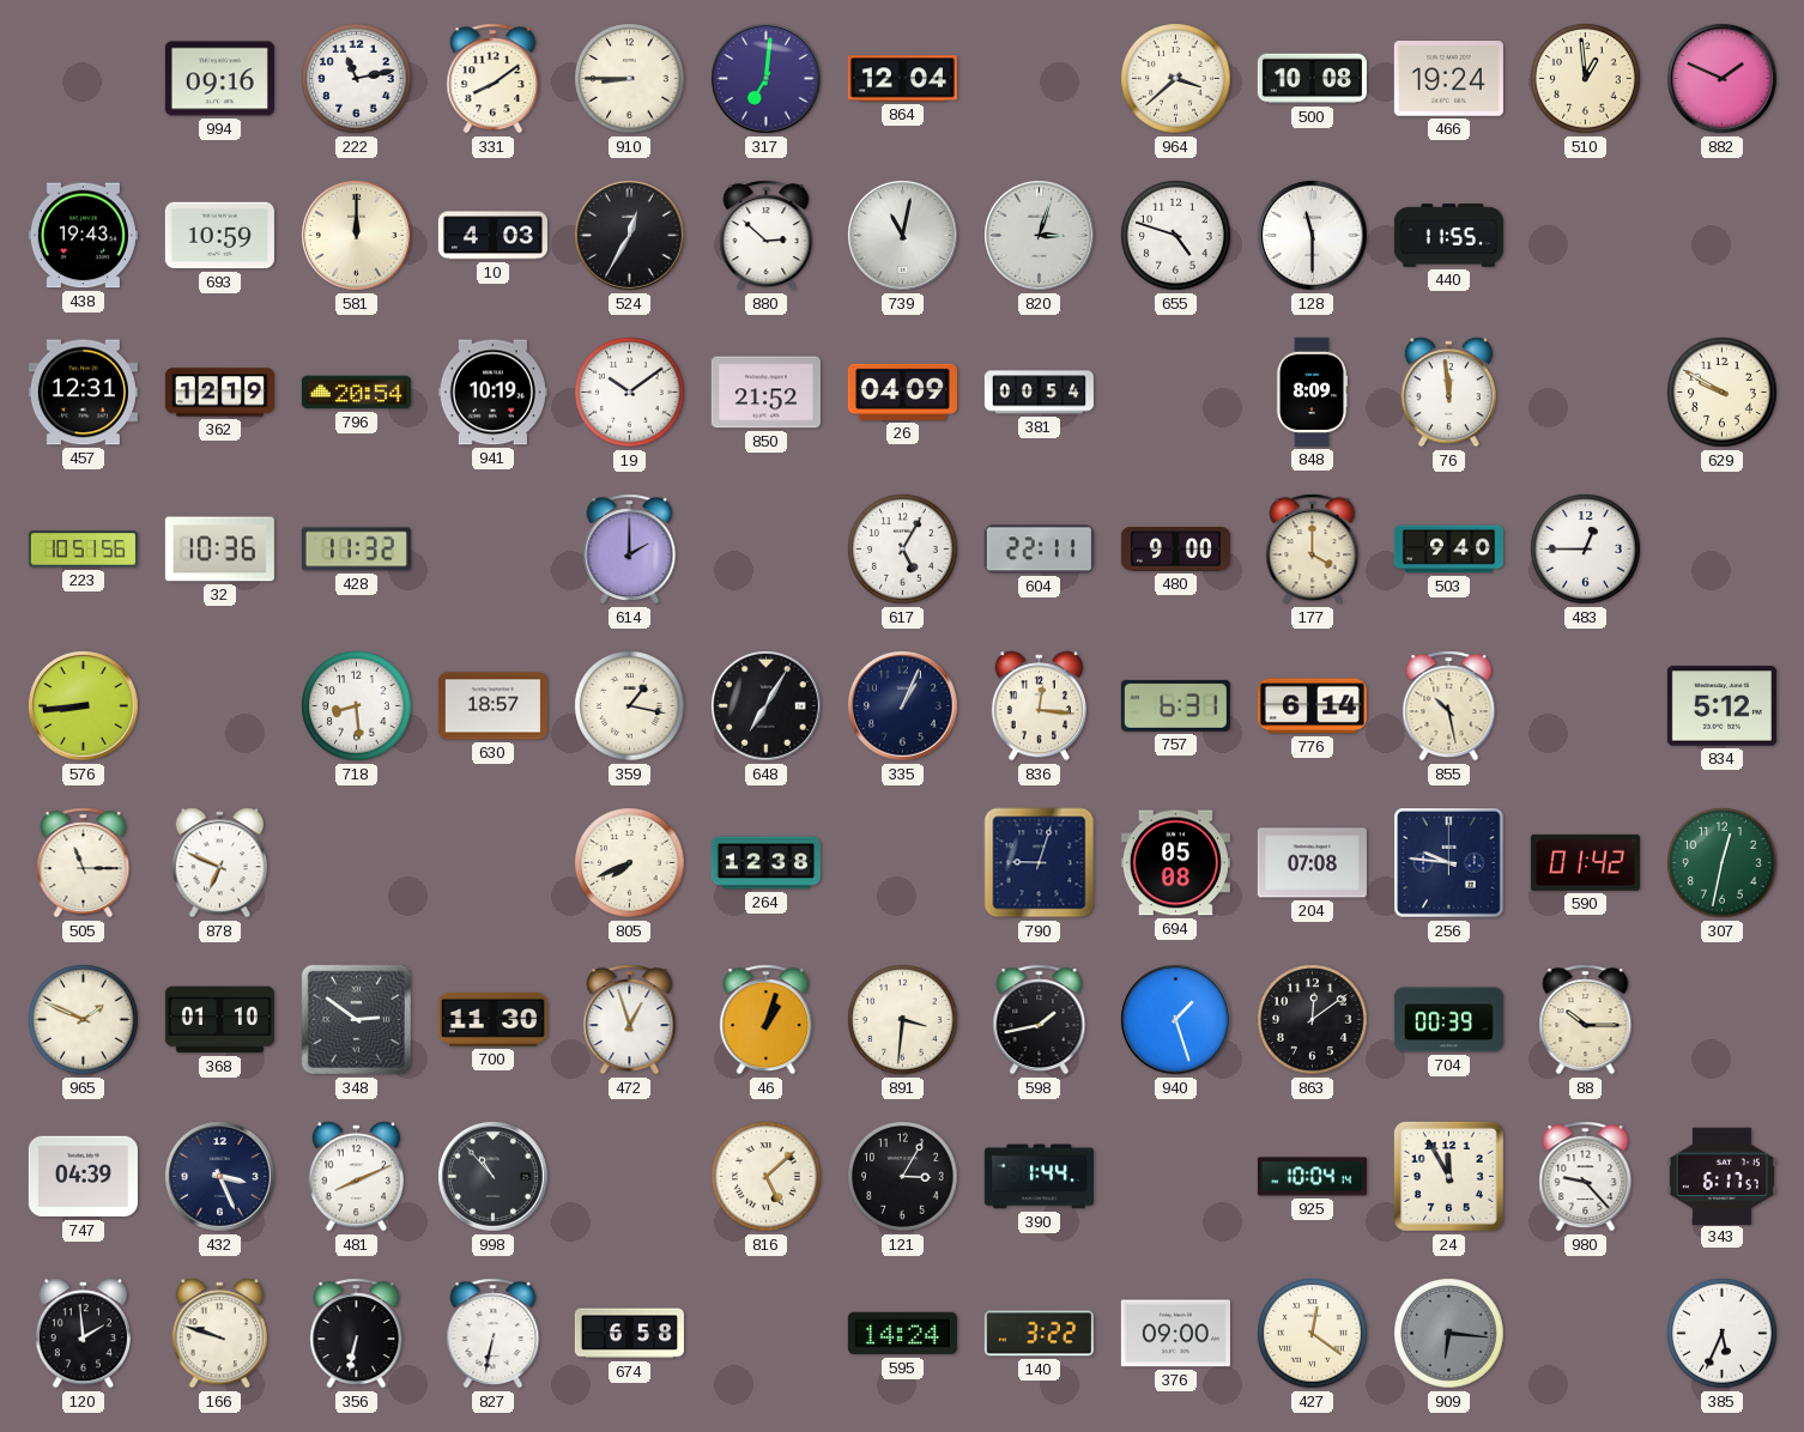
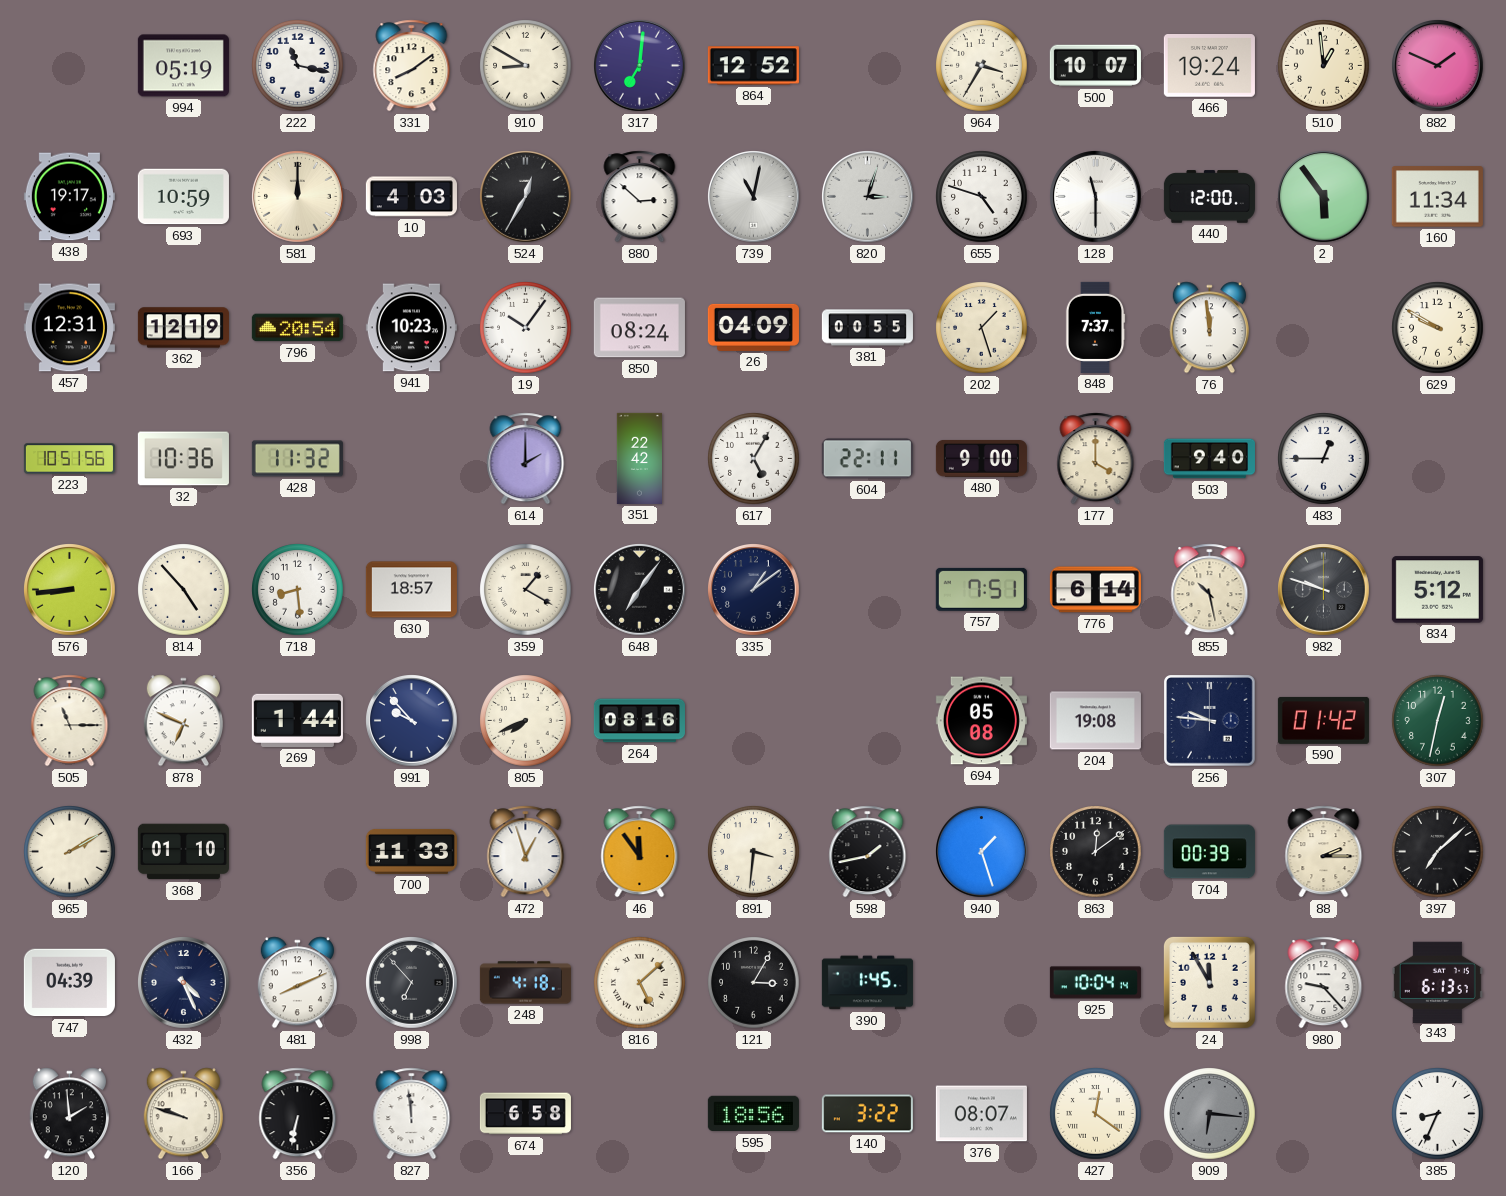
994: 09:16 -> 05:19
222: 11:13 -> 11:17
910: 8:45 -> 8:50
864: 12:04 -> 12:52
964: 3:38 -> 3:35
500: 10:08 -> 10:07
438: 19:43 -> 19:17
440: 11:55 -> 12:00
2: none -> 5:54
160: none -> 11:34
941: 10:19 -> 10:23
19: 10:09 -> 10:06
850: 21:52 -> 08:24
381: 00:54 -> 00:55
202: none -> 1:27
848: 8:09 -> 7:37
351: none -> 22:42
814: none -> 4:53
359: 1:17 -> 1:20
648: 7:05 -> 7:06
335: 1:04 -> 1:09
836: 12:16 -> none
757: 6:31 -> 7:51
982: none -> 9:48
269: none -> 1:44
991: none -> 9:53
264: 12:38 -> 08:16
790: 9:03 -> none
204: 07:08 -> 19:08
965: 1:49 -> 2:10
348: 2:51 -> none
700: 11:30 -> 11:33
46: 1:03 -> 11:54
88: 10:15 -> 2:15
397: none -> 7:08
432: 3:26 -> 4:26
998: 10:53 -> 6:53
248: none -> 4:18
390: 1:44 -> 1:45
343: 6:17 -> 6:13
827: 6:32 -> 11:59
595: 14:24 -> 18:56
376: 09:00 -> 08:07
385: 5:34 -> 8:34
